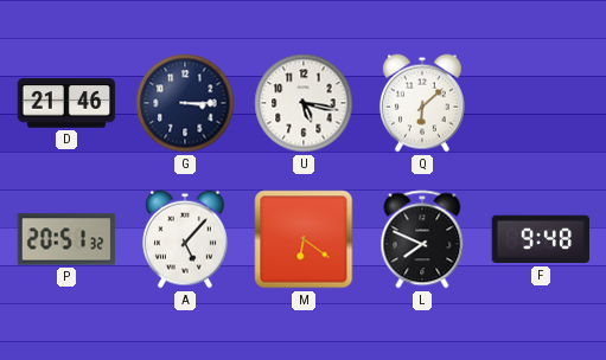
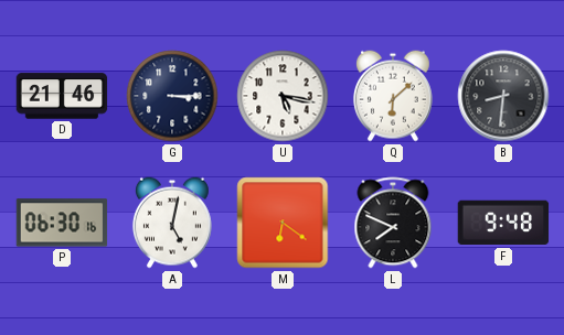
B: none -> 8:31
P: 20:51 -> 06:30
A: 5:07 -> 5:02
